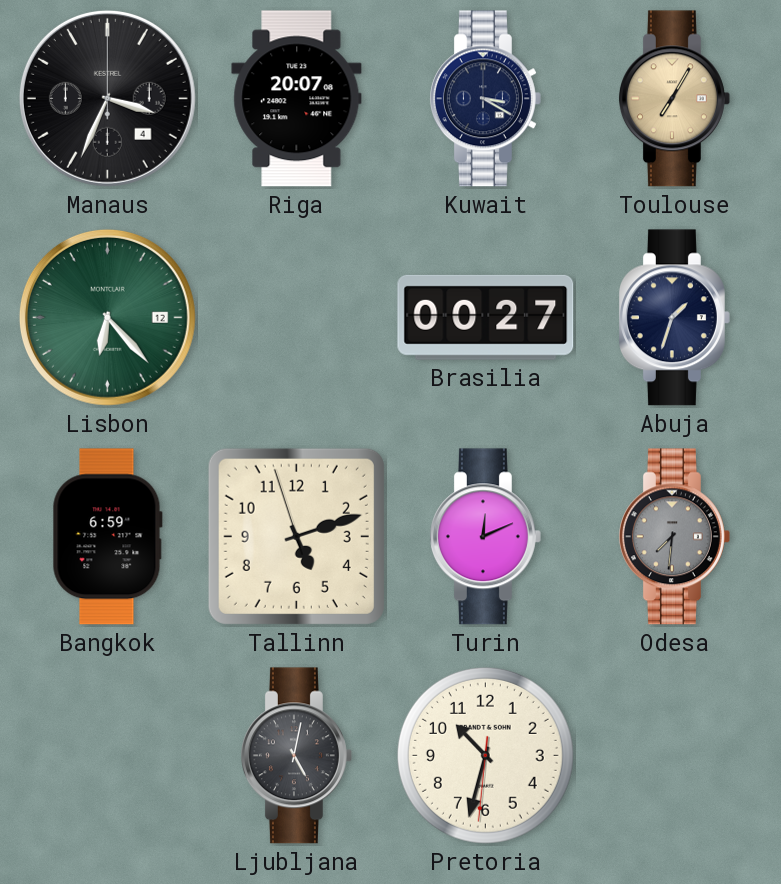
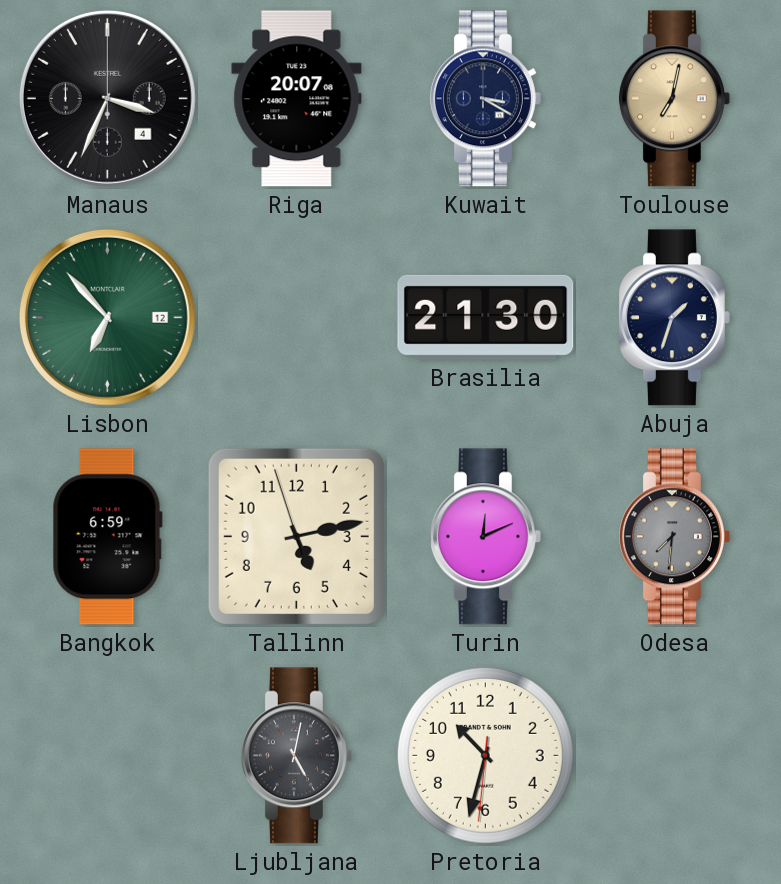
Toulouse: 7:05 -> 7:02
Lisbon: 6:23 -> 6:53
Brasilia: 00:27 -> 21:30
Tallinn: 5:11 -> 5:12
